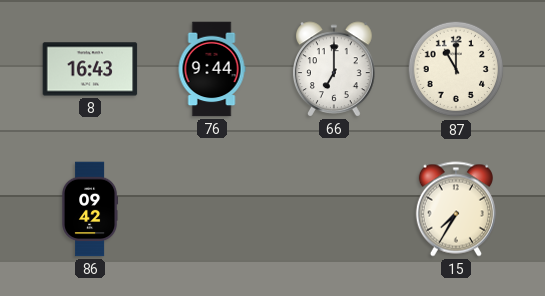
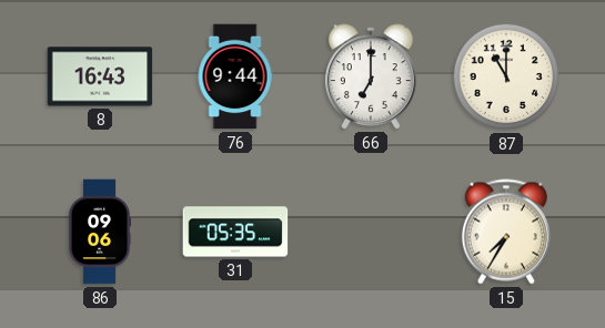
86: 09:42 -> 09:06
31: none -> 05:35
